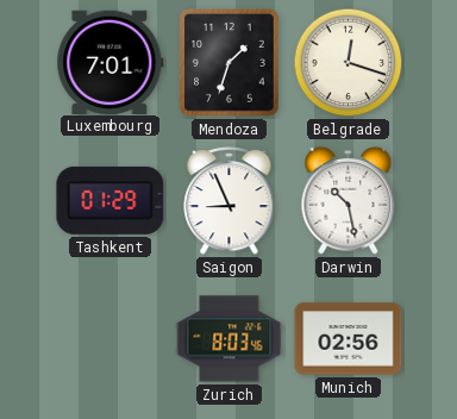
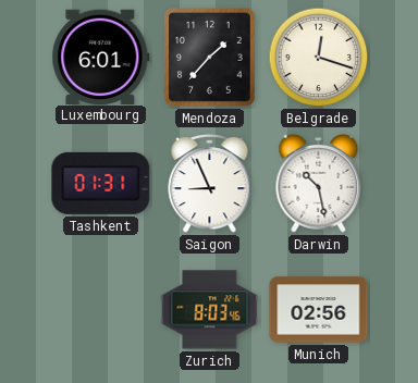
Luxembourg: 7:01 -> 6:01
Mendoza: 1:33 -> 1:37
Tashkent: 01:29 -> 01:31
